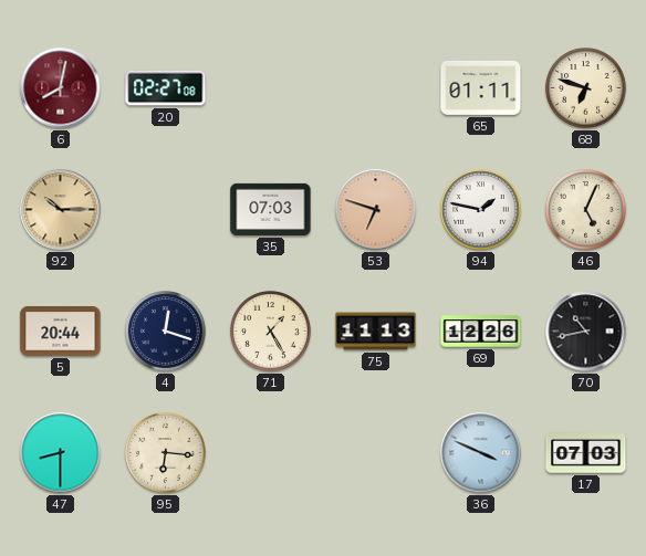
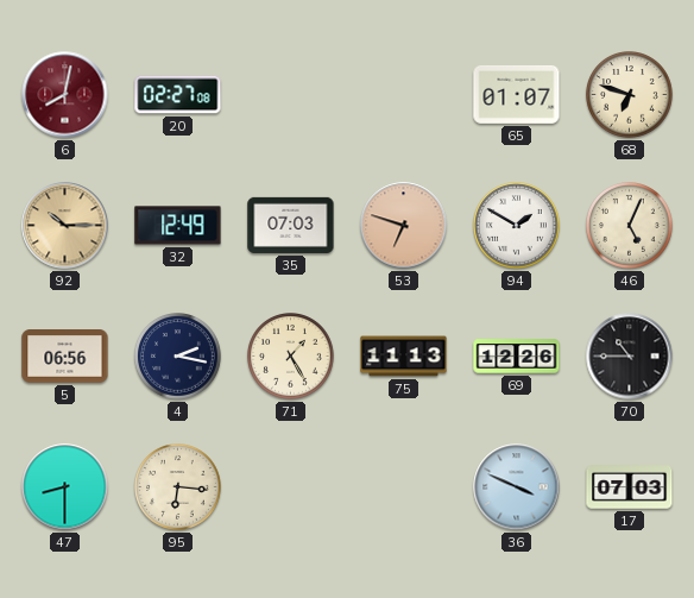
65: 01:11 -> 01:07
32: none -> 12:49
94: 1:47 -> 1:50
5: 20:44 -> 06:56
4: 12:18 -> 2:17
70: 10:43 -> 10:45
